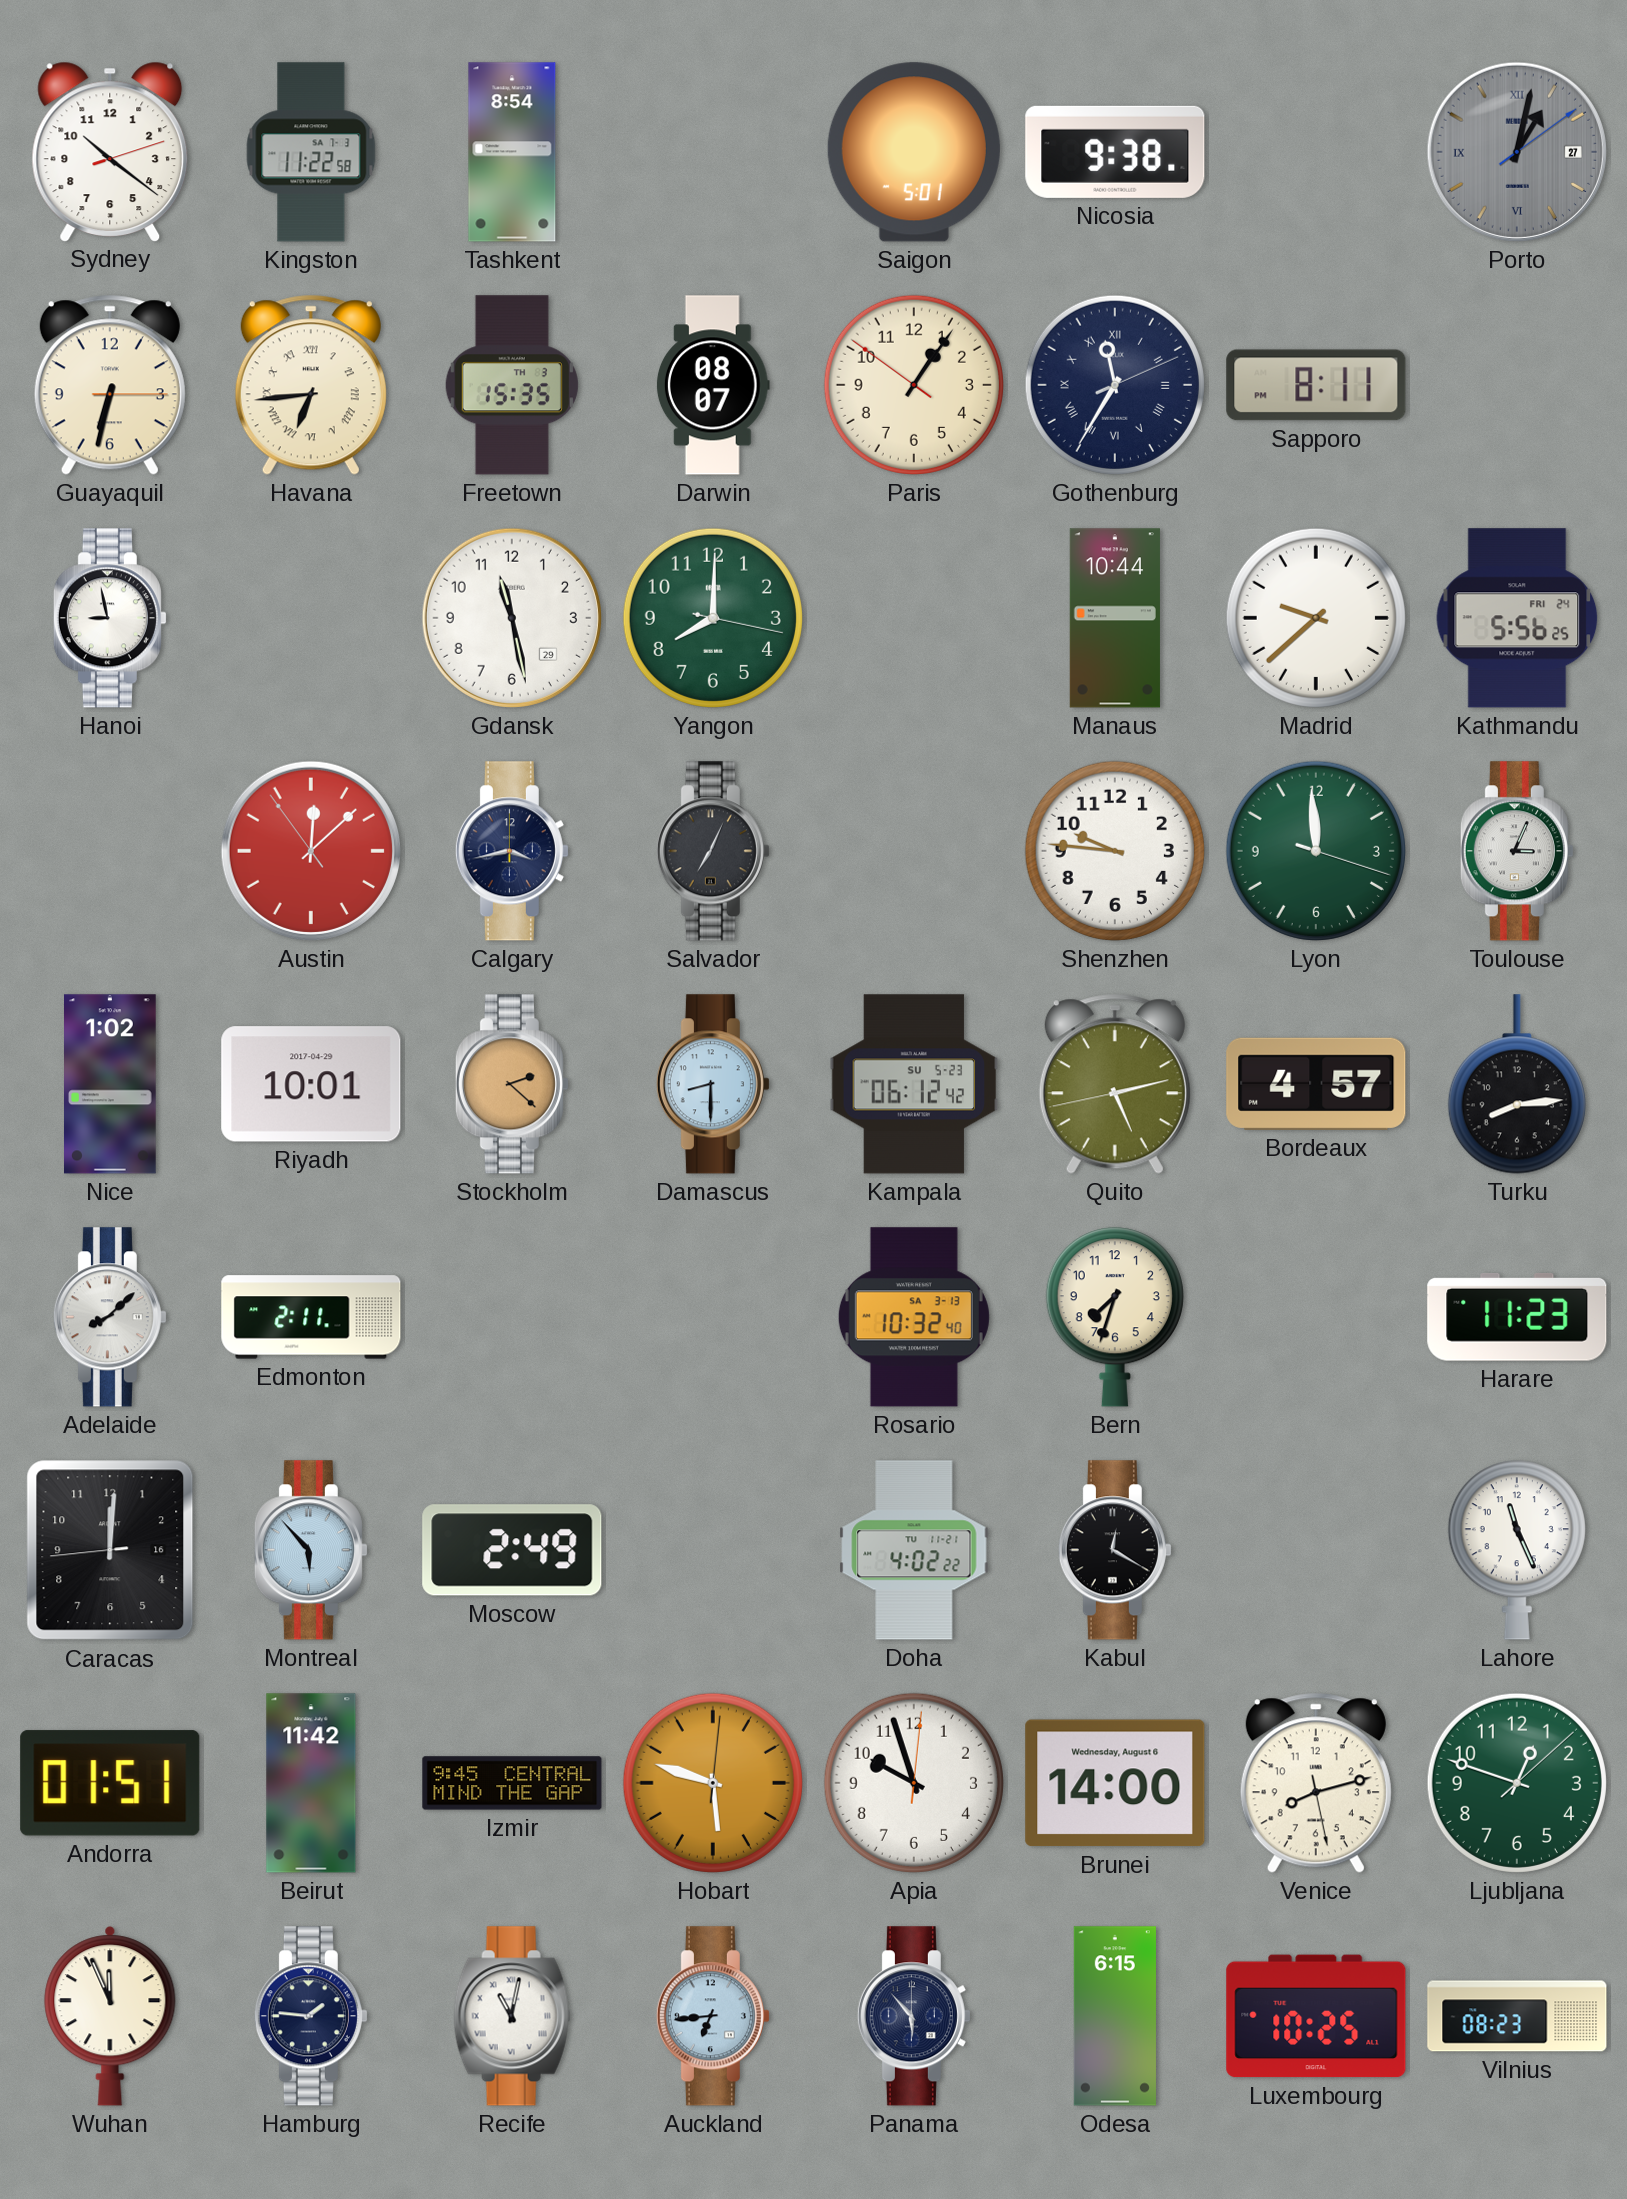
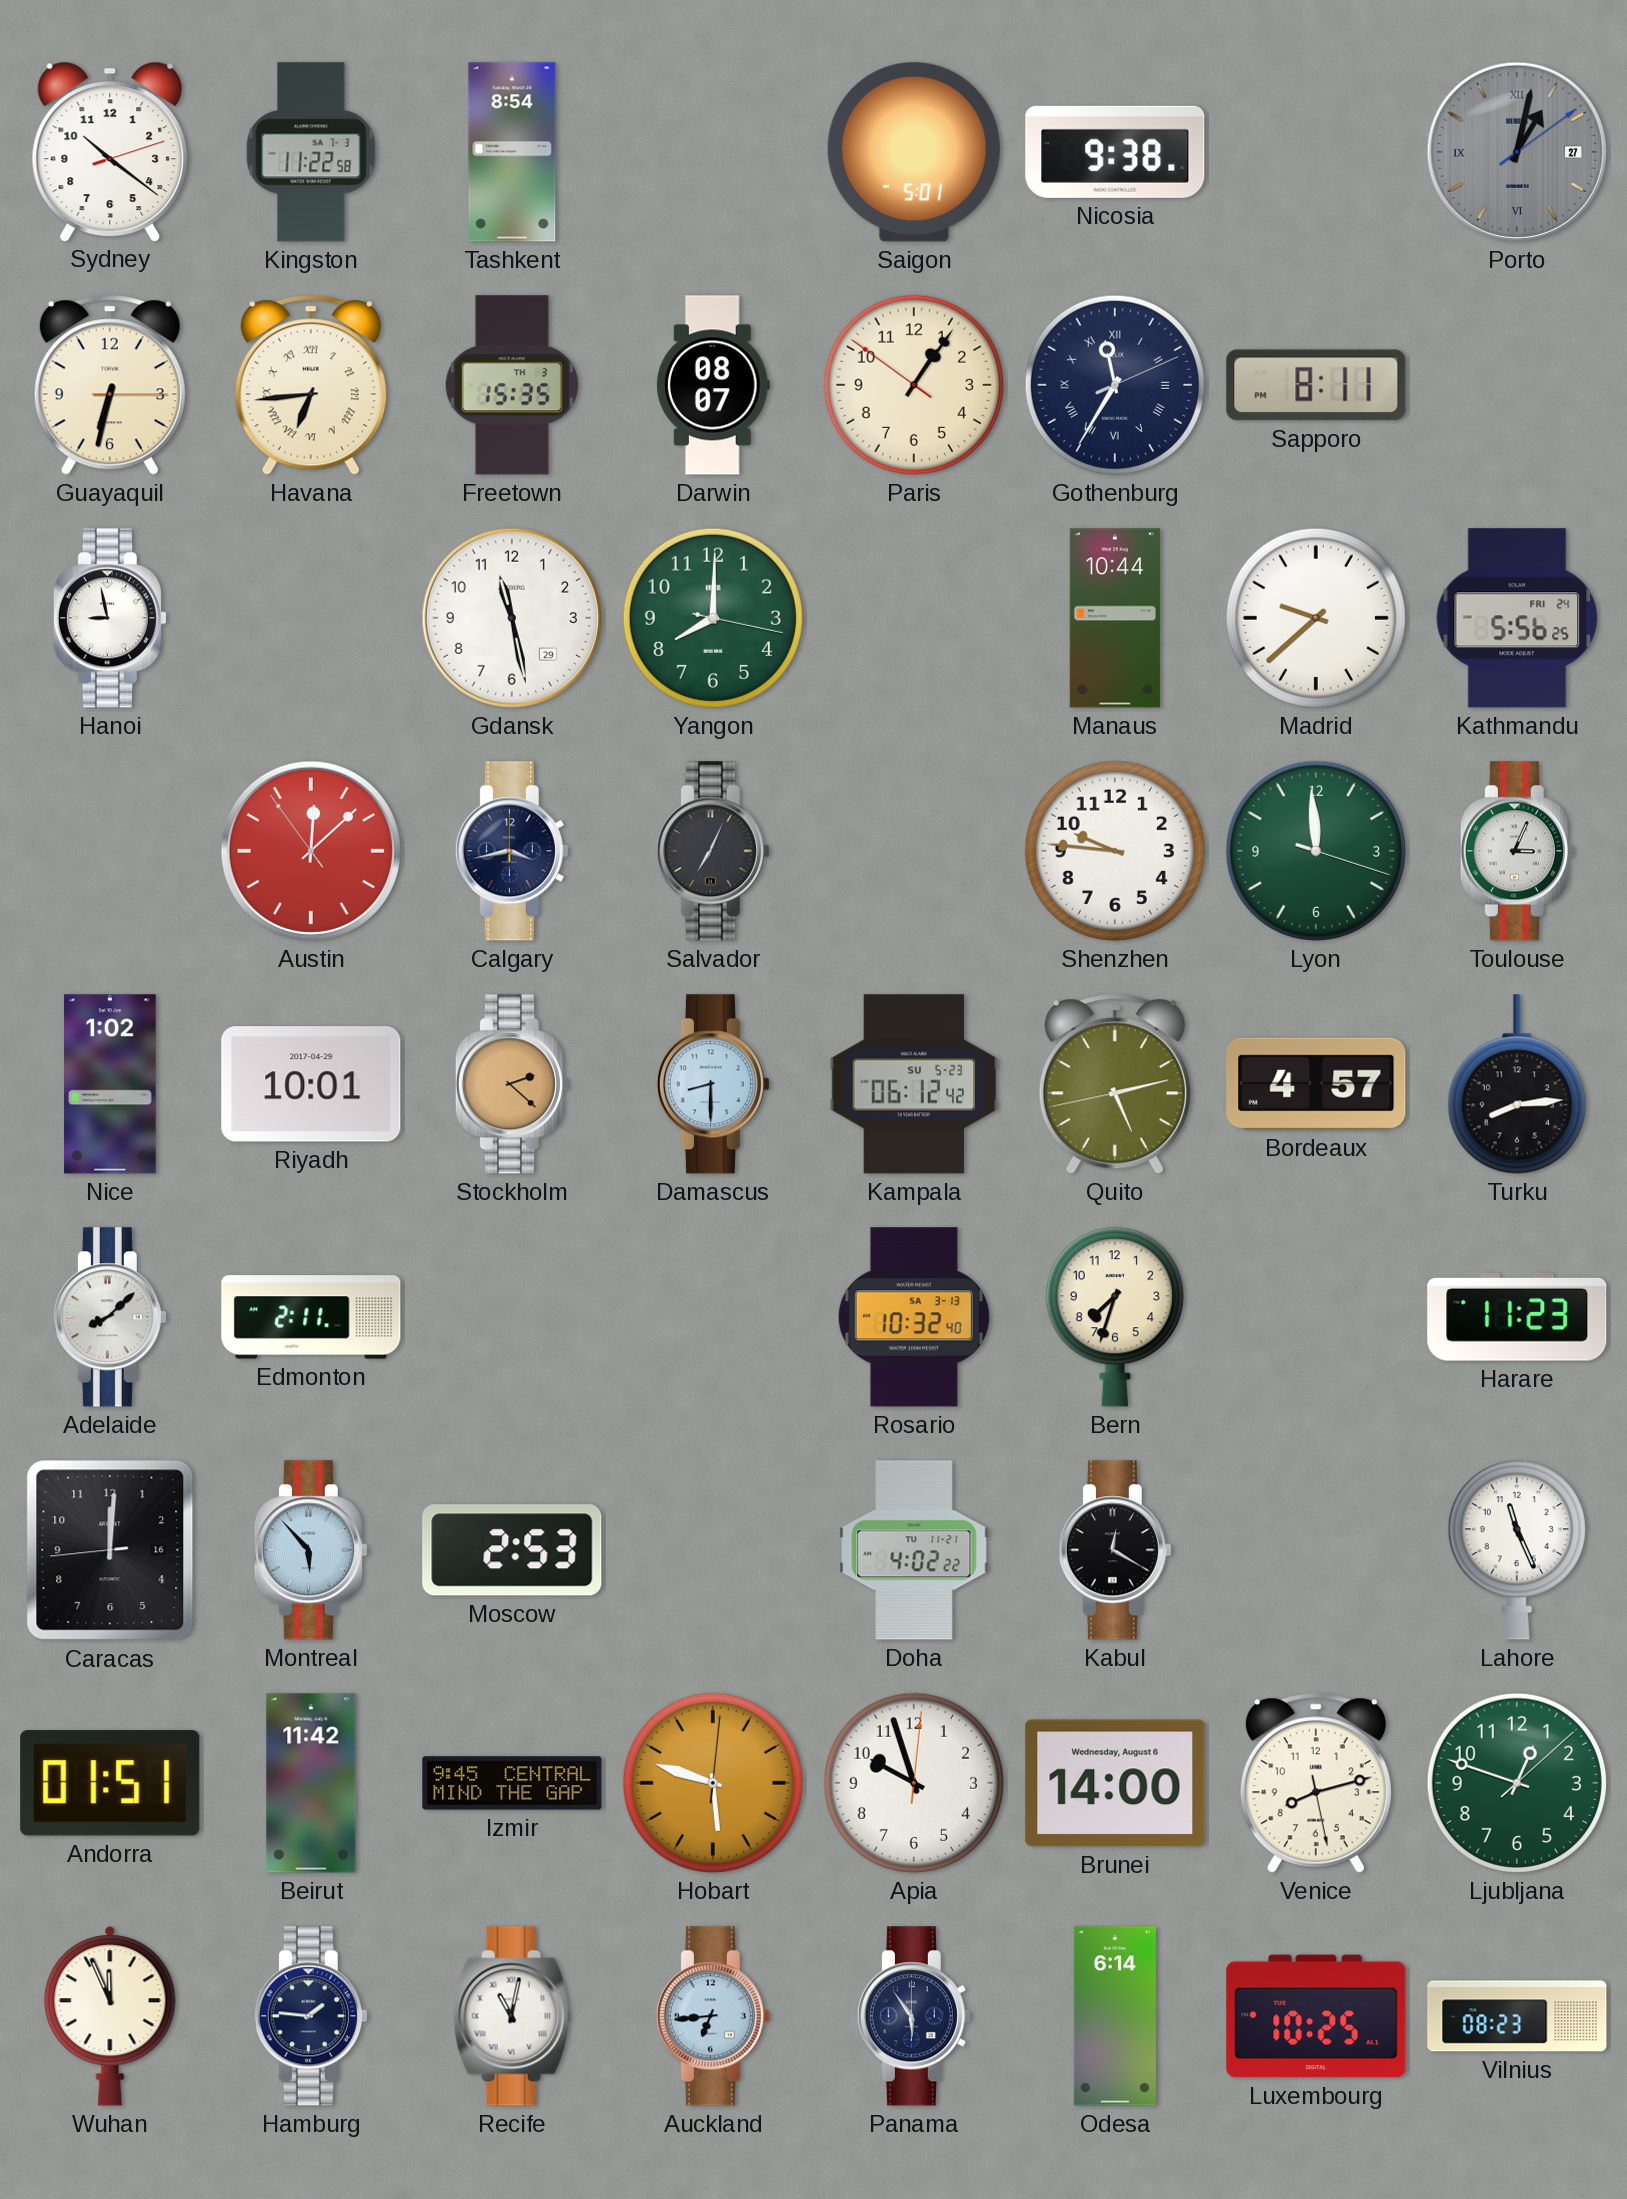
Moscow: 2:49 -> 2:53
Panama: 5:53 -> 5:54
Odesa: 6:15 -> 6:14
